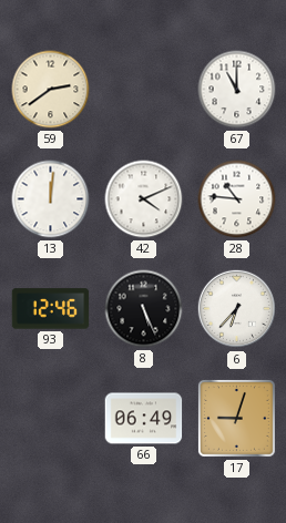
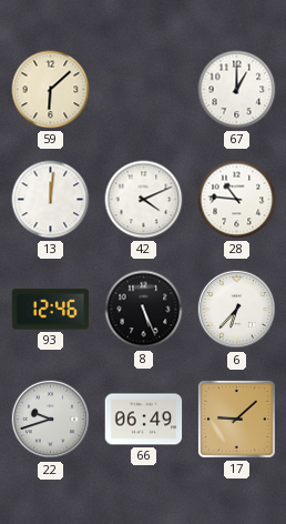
59: 2:39 -> 6:08
67: 11:00 -> 1:00
22: none -> 9:42
17: 9:03 -> 9:08
